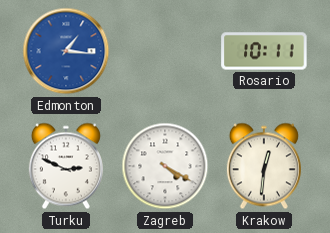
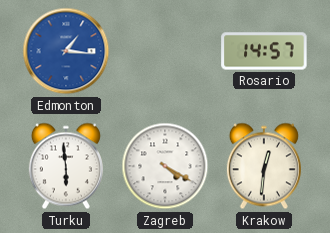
Rosario: 10:11 -> 14:57
Turku: 2:49 -> 5:59
